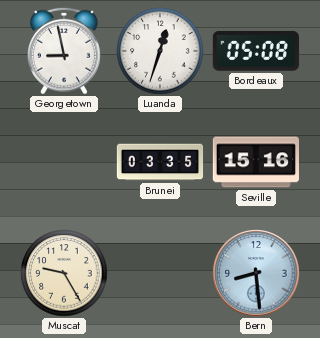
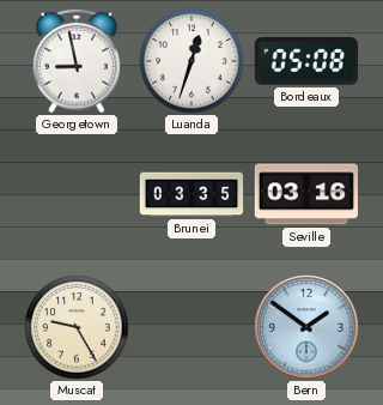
Seville: 15:16 -> 03:16
Bern: 8:29 -> 1:51
